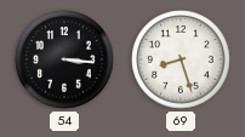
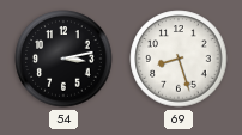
54: 3:16 -> 3:13
